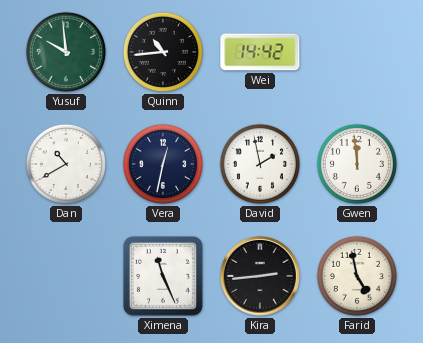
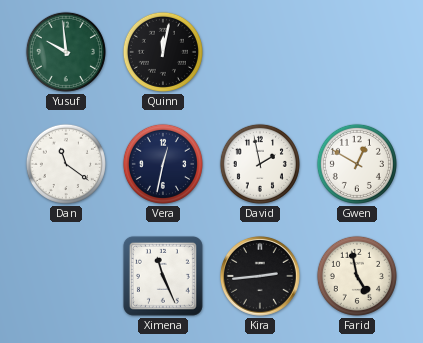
Quinn: 10:44 -> 12:02
Wei: 14:42 -> none
Dan: 10:40 -> 11:21
Gwen: 11:59 -> 12:50
